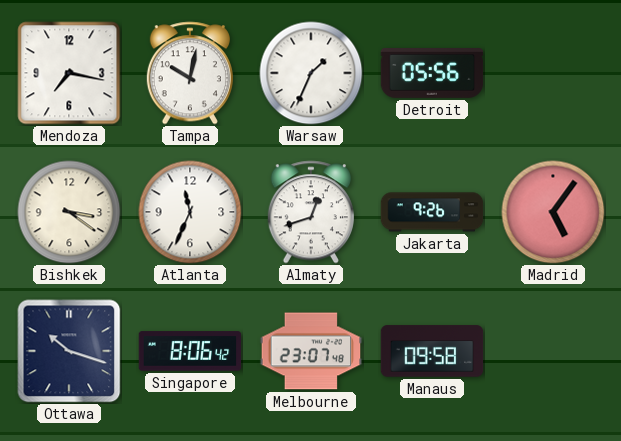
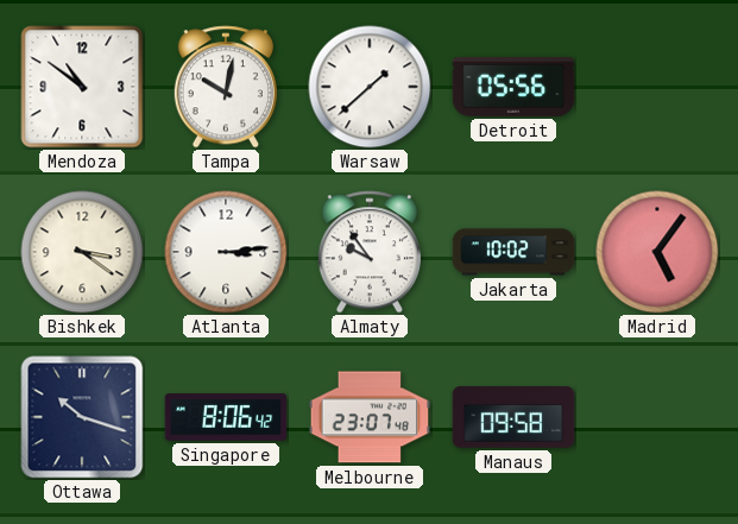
Mendoza: 7:17 -> 10:51
Warsaw: 1:34 -> 1:38
Atlanta: 11:34 -> 3:14
Almaty: 12:42 -> 9:54
Jakarta: 9:26 -> 10:02
